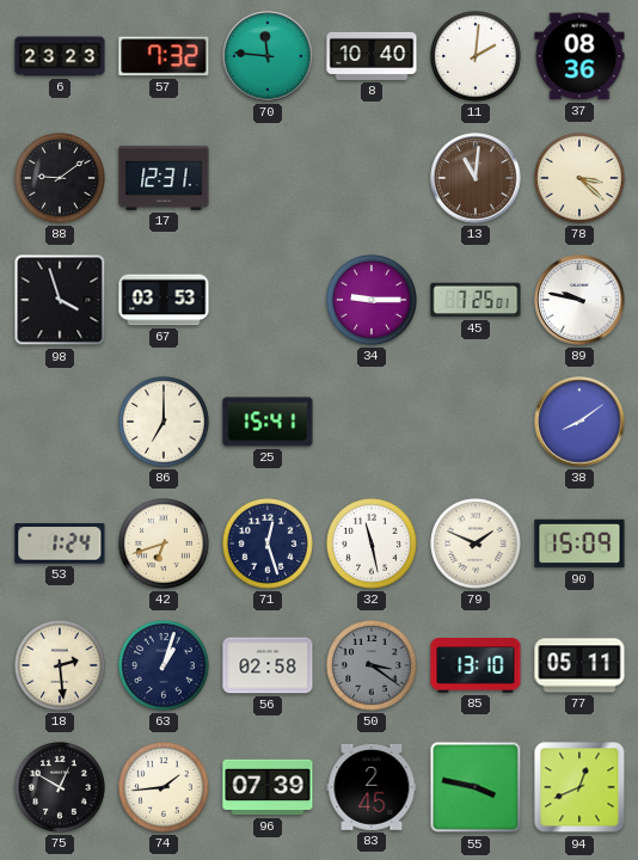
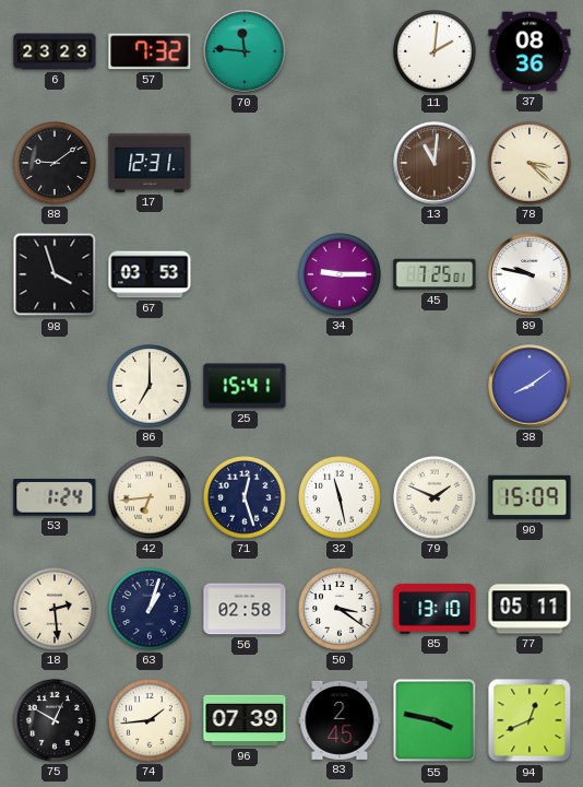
8: 10:40 -> none
42: 6:42 -> 6:44
50 dial: grey -> white
